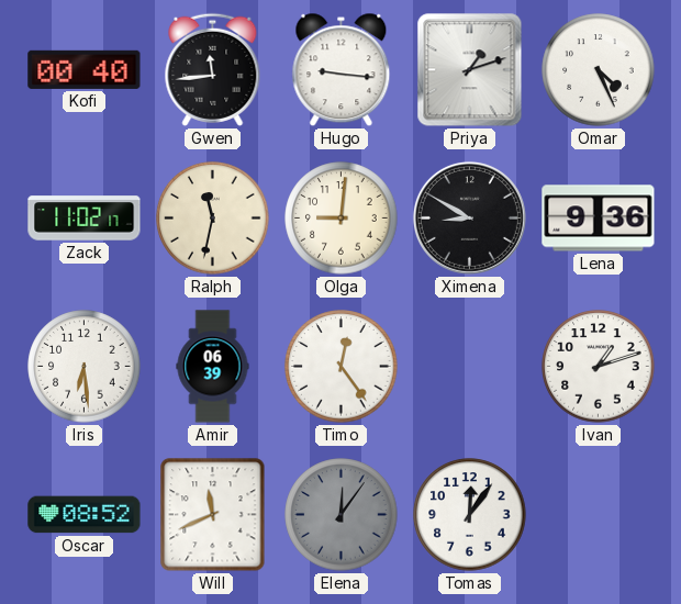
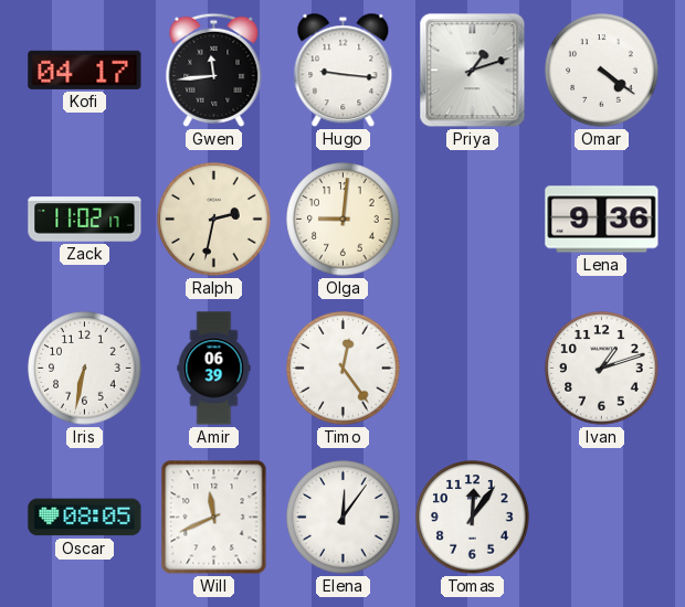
Kofi: 00:40 -> 04:17
Omar: 4:26 -> 4:21
Ralph: 11:32 -> 2:32
Ximena: 8:50 -> none
Iris: 6:29 -> 6:32
Oscar: 08:52 -> 08:05
Elena dial: grey -> white
